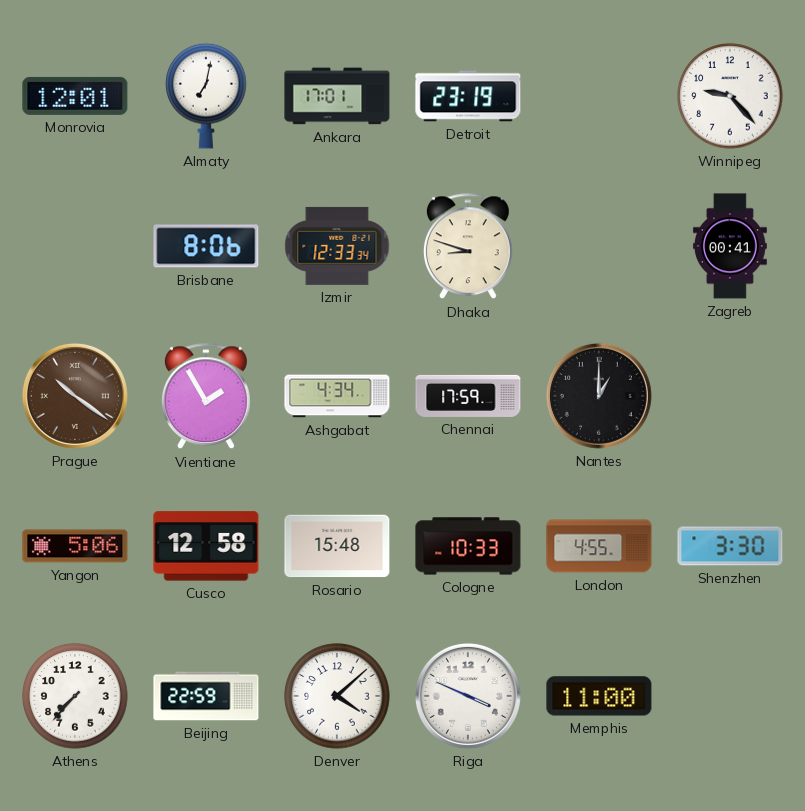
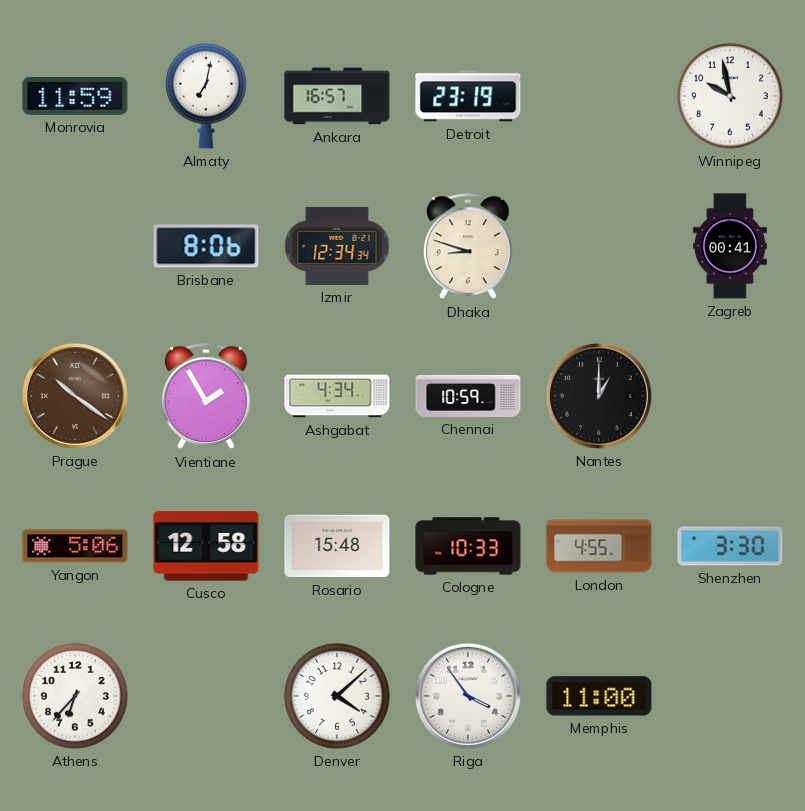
Monrovia: 12:01 -> 11:59
Ankara: 17:01 -> 16:57
Winnipeg: 9:23 -> 9:58
Izmir: 12:33 -> 12:34
Chennai: 17:59 -> 10:59
Athens: 7:37 -> 6:37
Beijing: 22:59 -> none
Riga: 3:49 -> 3:54
